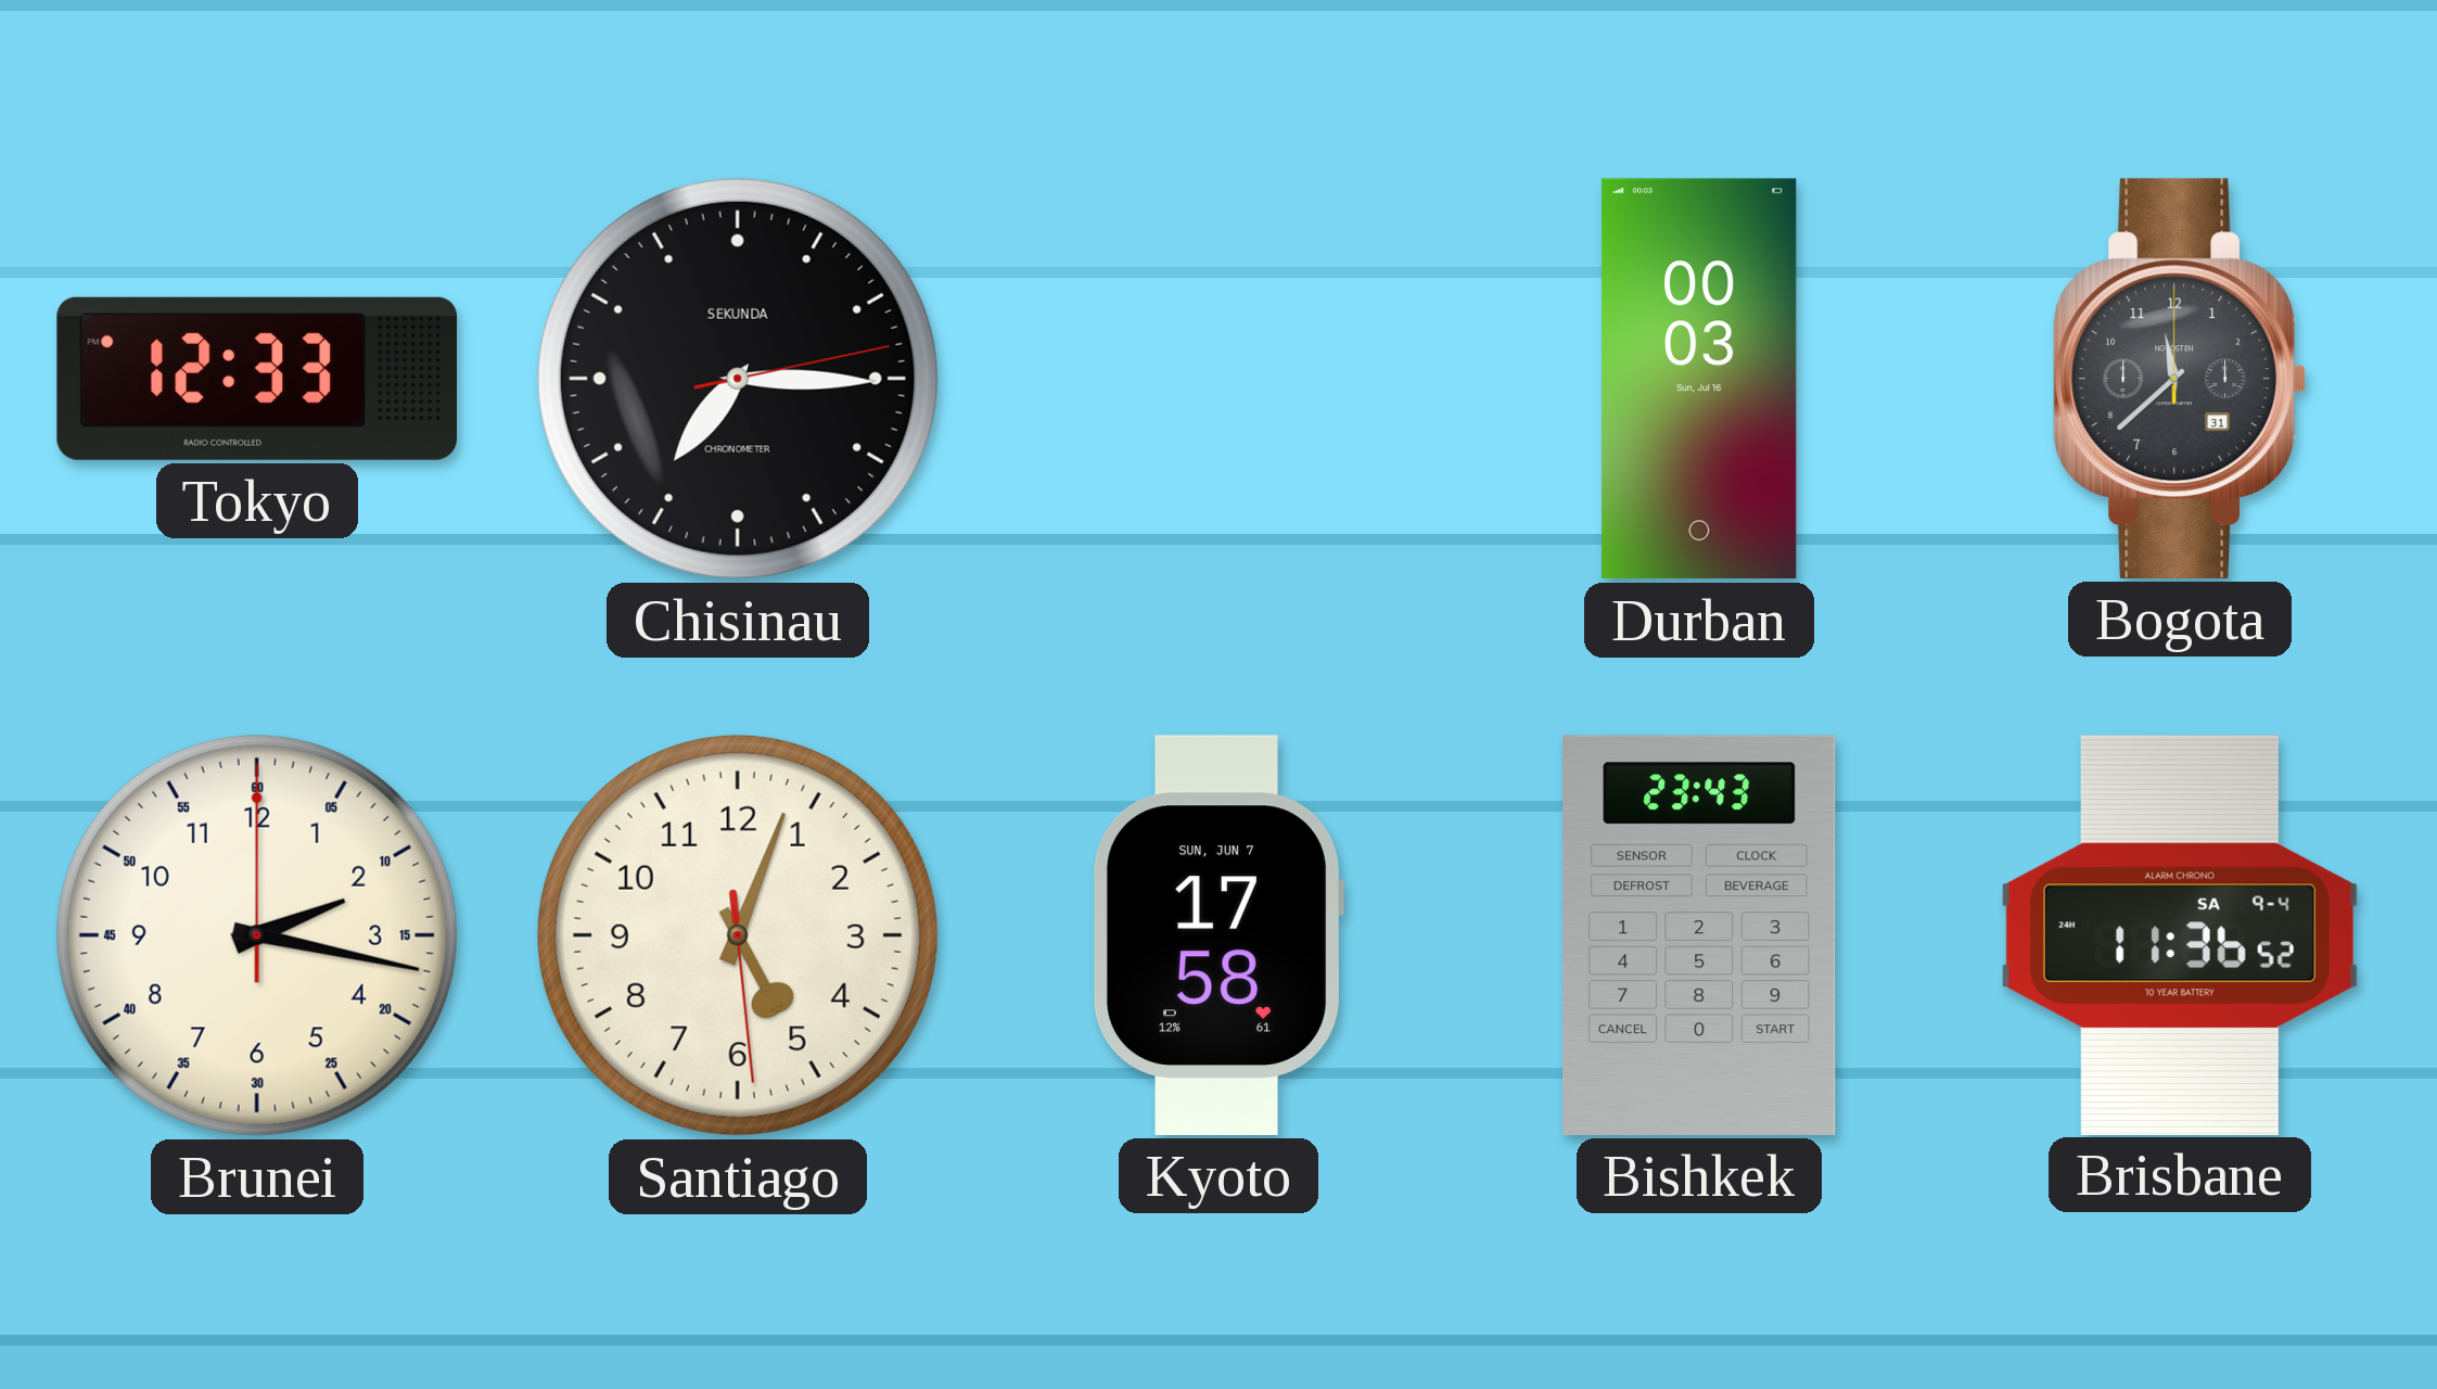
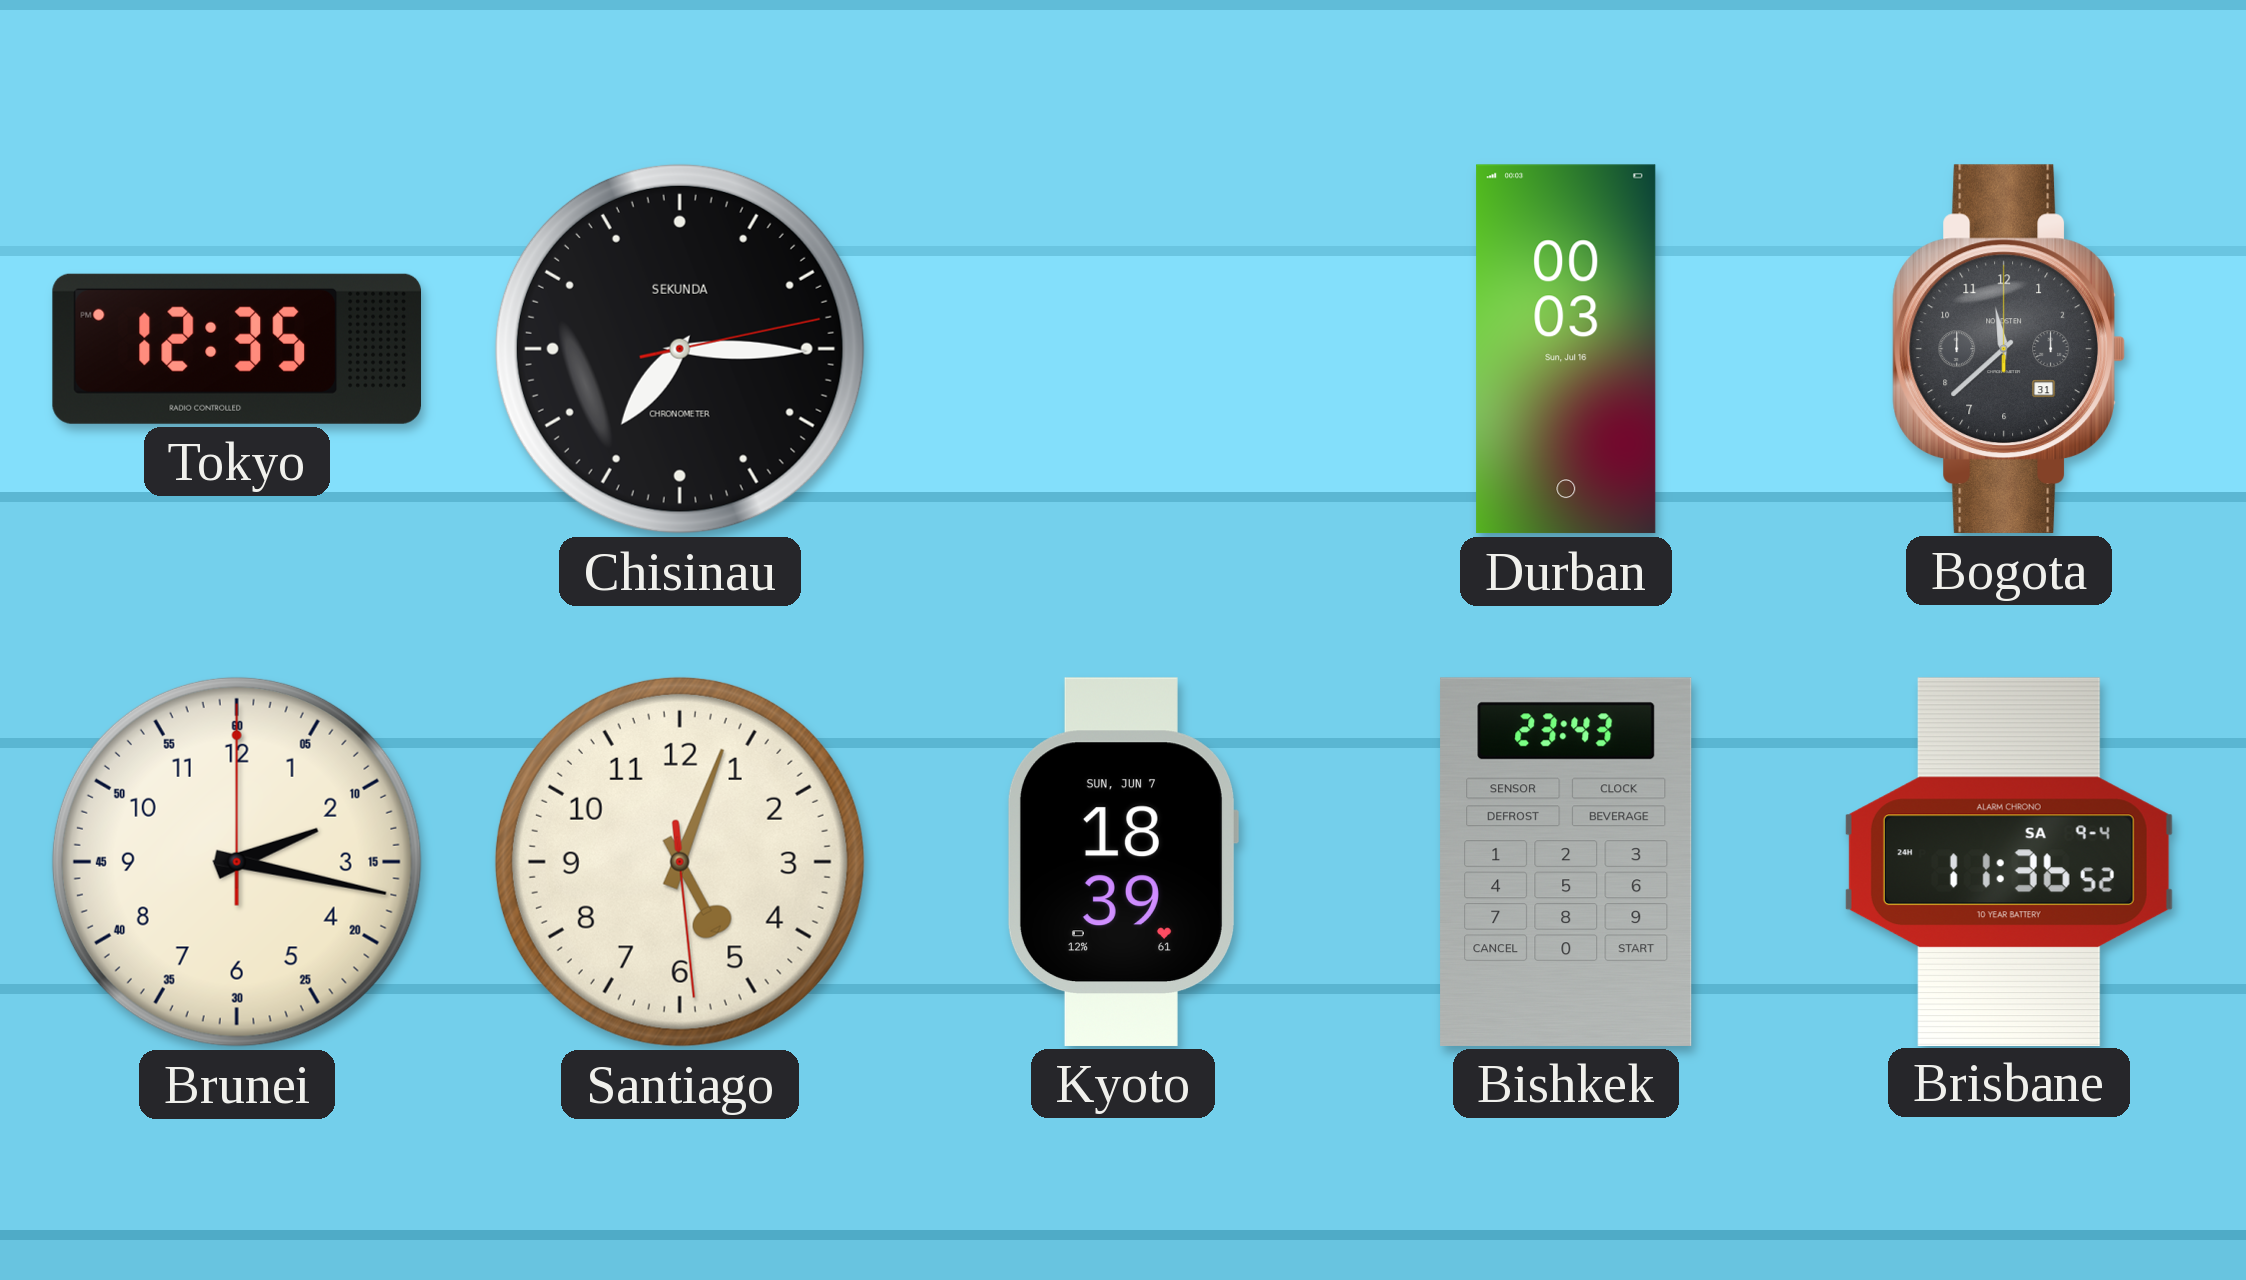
Tokyo: 12:33 -> 12:35
Kyoto: 17:58 -> 18:39
